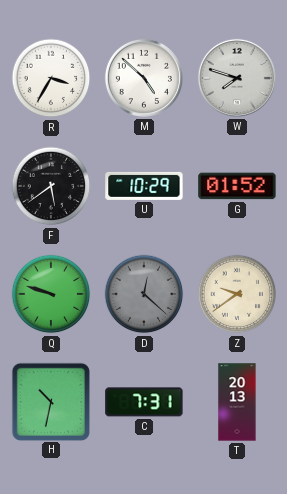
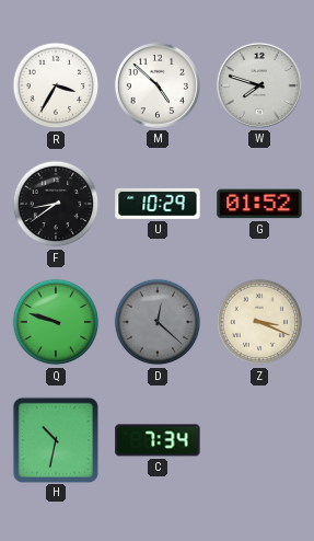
F: 5:39 -> 8:39
Z: 9:39 -> 3:19
C: 7:31 -> 7:34
T: 20:13 -> none
